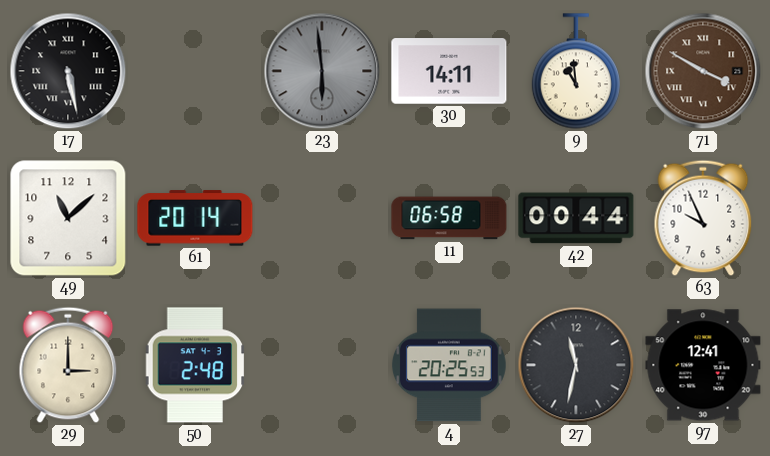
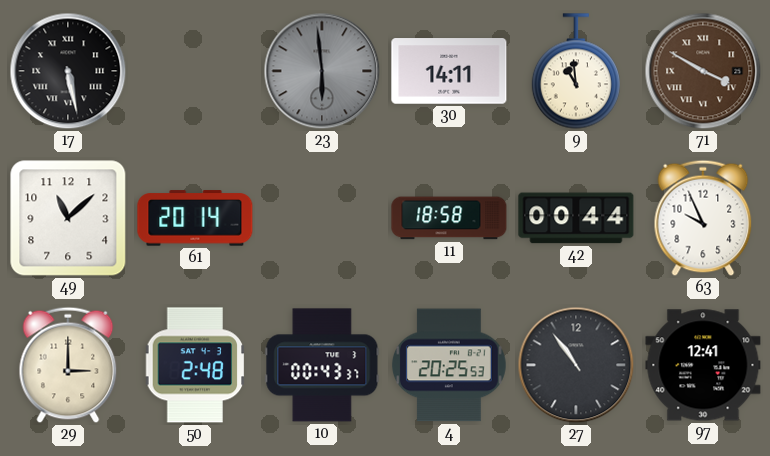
11: 06:58 -> 18:58
10: none -> 00:43
27: 11:32 -> 10:54
